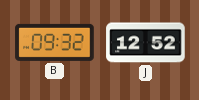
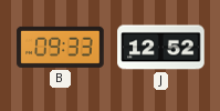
B: 09:32 -> 09:33
